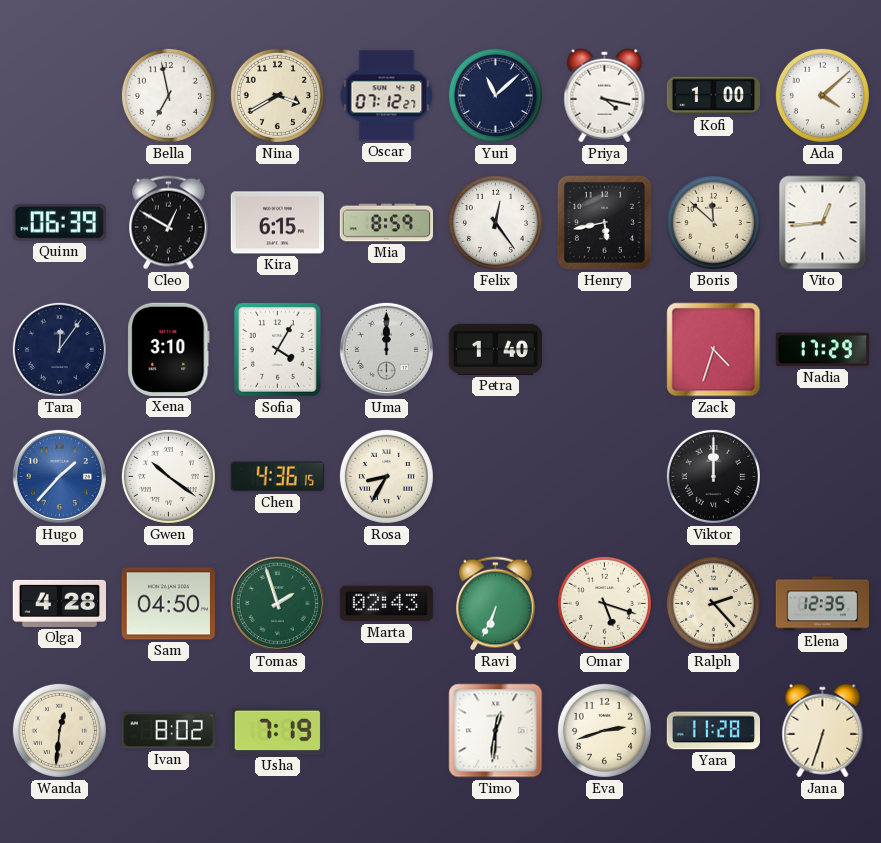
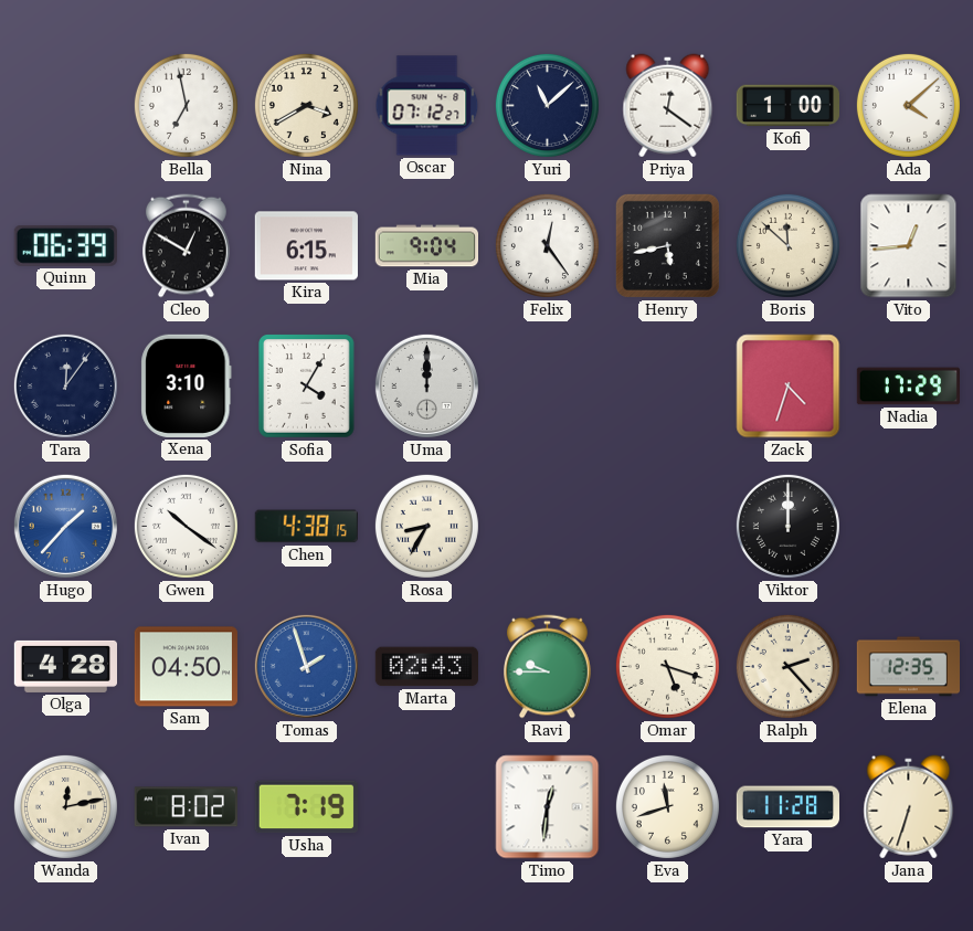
Priya: 4:17 -> 12:21
Mia: 8:59 -> 9:04
Petra: 1:40 -> none
Chen: 4:36 -> 4:38
Tomas dial: green -> blue
Ravi: 6:34 -> 9:45
Wanda: 12:31 -> 12:13
Eva: 2:42 -> 11:42
